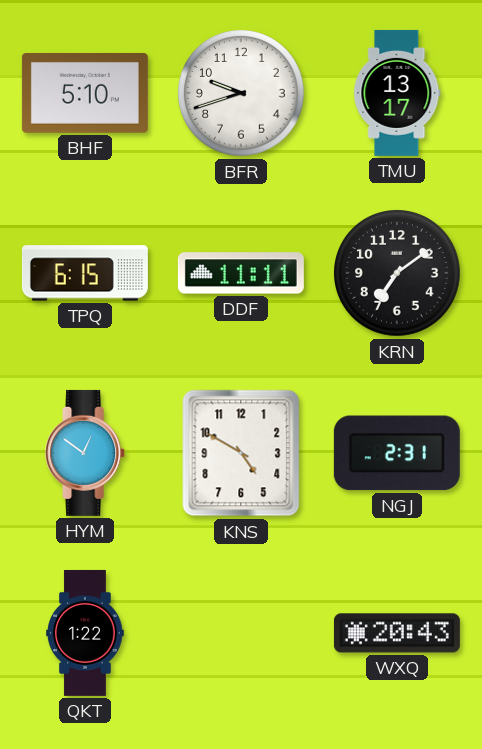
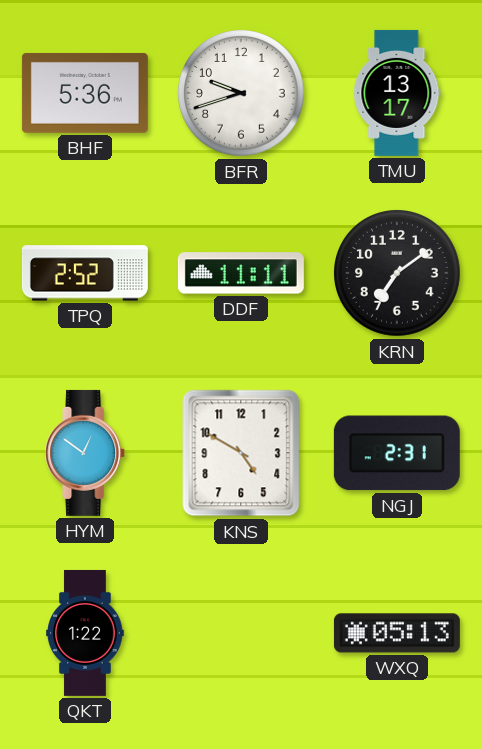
BHF: 5:10 -> 5:36
TPQ: 6:15 -> 2:52
WXQ: 20:43 -> 05:13
